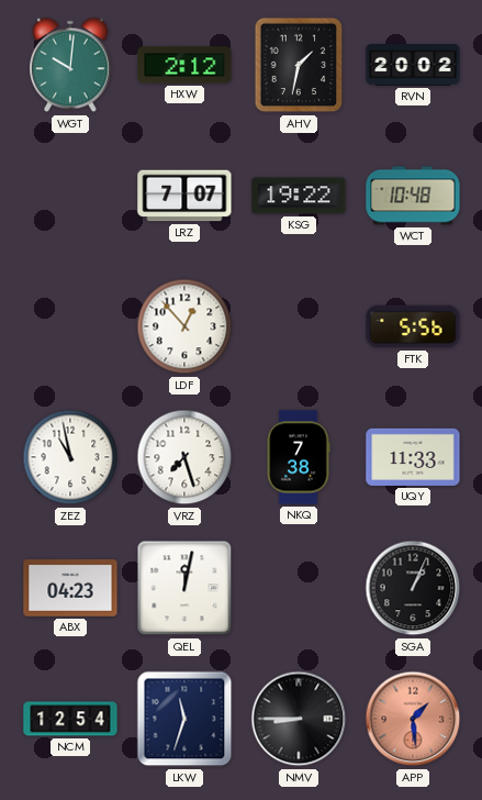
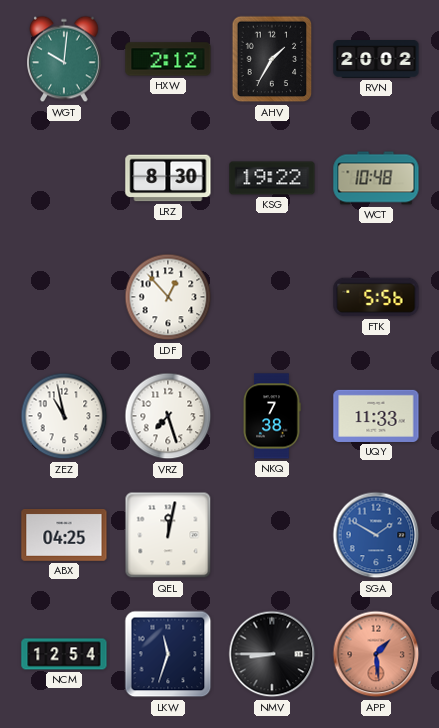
AHV: 1:32 -> 1:35
LRZ: 7:07 -> 8:30
ABX: 04:23 -> 04:25
SGA: 1:04 -> 1:50
SGA dial: black -> blue
